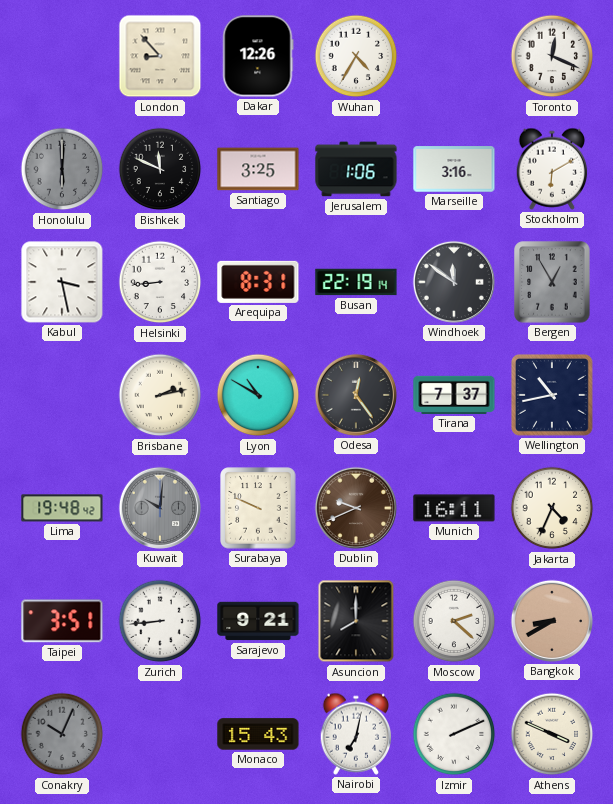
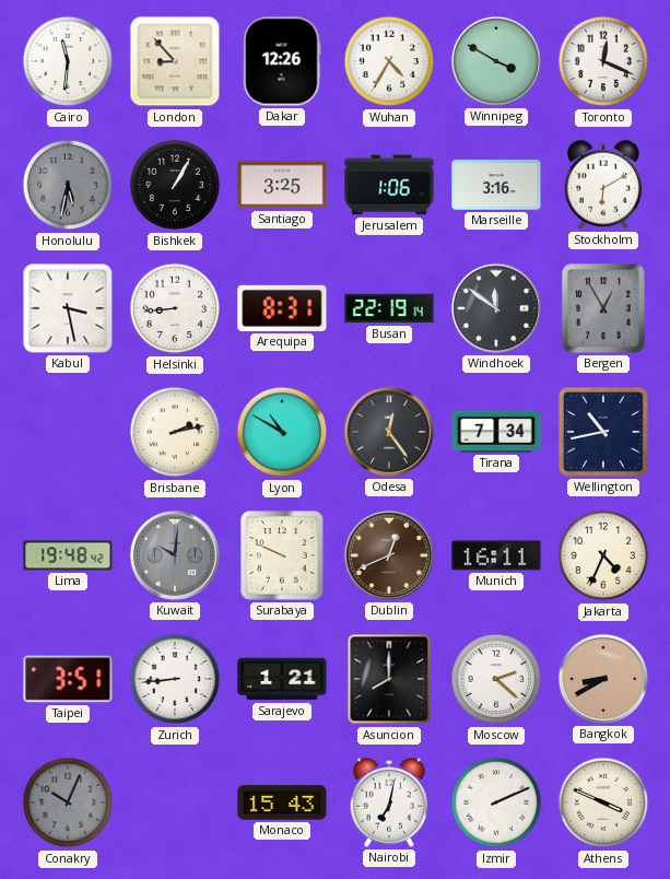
Cairo: none -> 11:31
Winnipeg: none -> 3:50
Honolulu: 6:00 -> 5:32
Bishkek: 11:49 -> 1:05
Tirana: 7:37 -> 7:34
Dublin: 9:41 -> 12:41
Sarajevo: 9:21 -> 1:21
